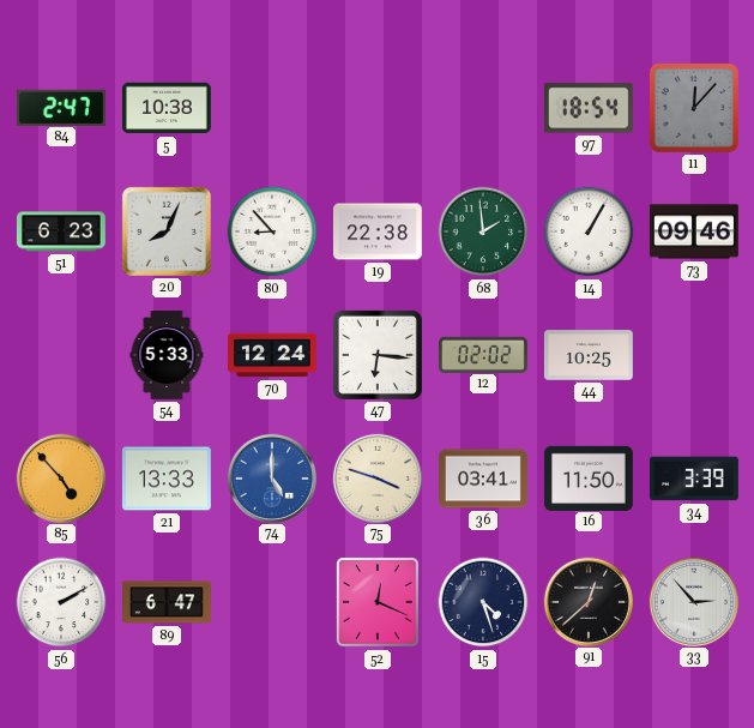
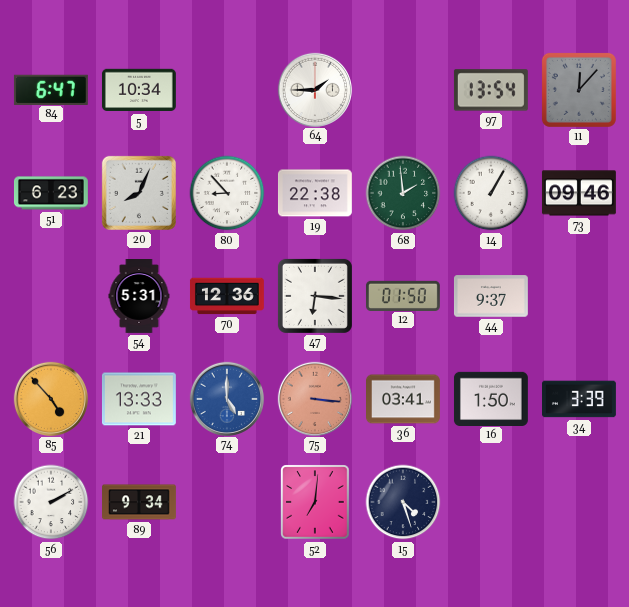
84: 2:47 -> 6:47
5: 10:38 -> 10:34
64: none -> 1:45
97: 18:54 -> 13:54
54: 5:33 -> 5:31
70: 12:24 -> 12:36
12: 02:02 -> 01:50
44: 10:25 -> 9:37
75: 3:48 -> 3:16
75 dial: cream -> salmon
16: 11:50 -> 1:50
89: 6:47 -> 9:34
52: 12:19 -> 7:01
91: 12:38 -> none
33: 2:53 -> none
